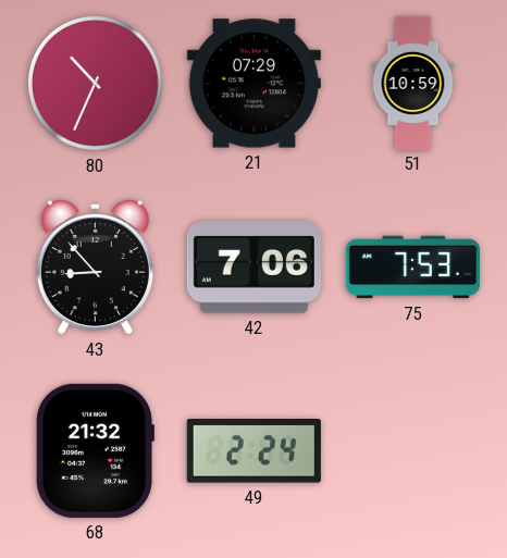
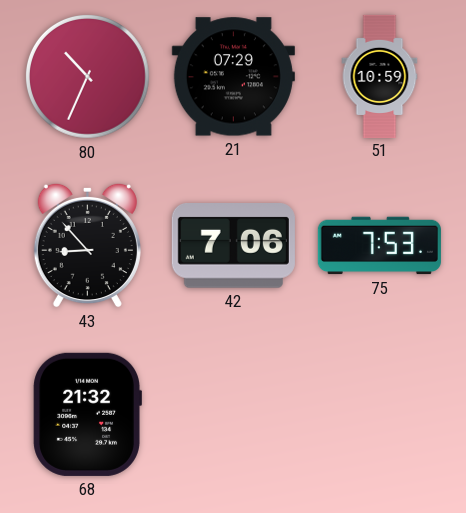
49: 2:24 -> none
